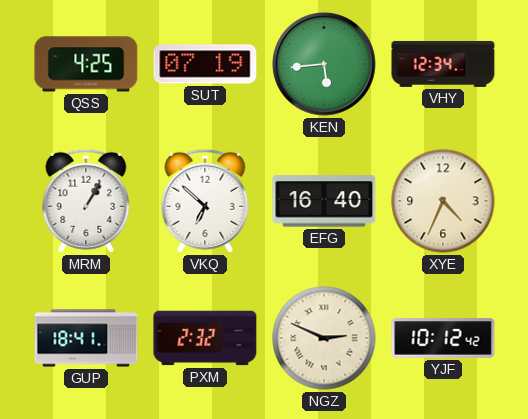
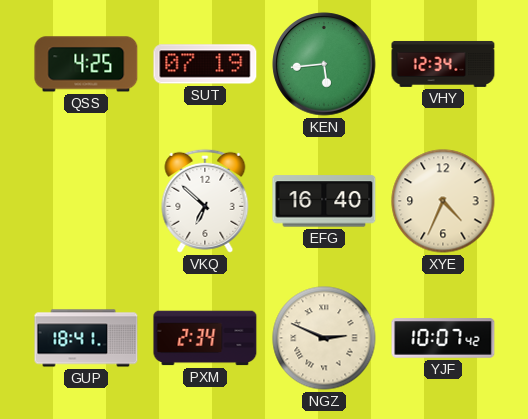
MRM: 1:05 -> none
PXM: 2:32 -> 2:34
YJF: 10:12 -> 10:07
